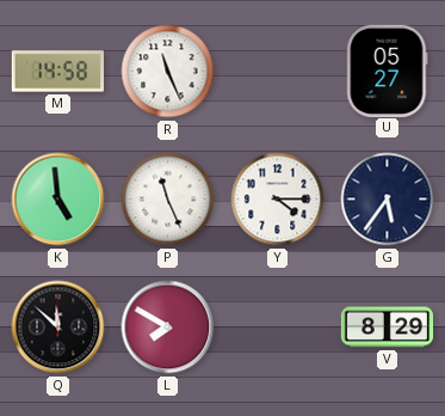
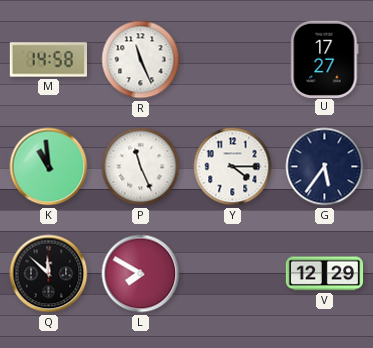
U: 05:27 -> 17:27
K: 4:59 -> 10:59
V: 8:29 -> 12:29
